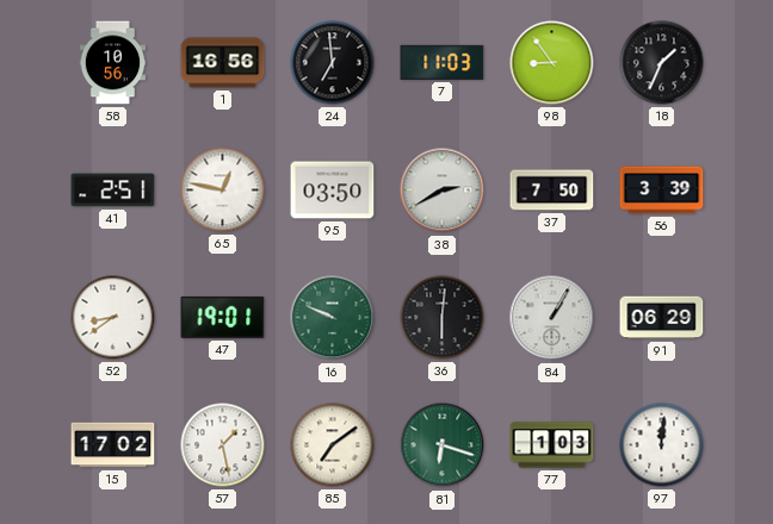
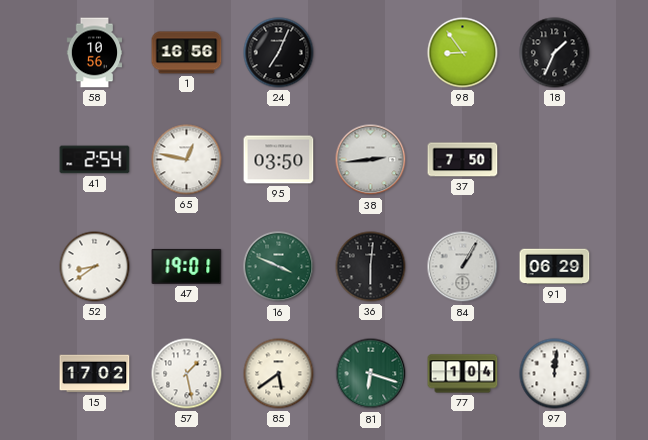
24: 6:59 -> 7:04
7: 11:03 -> none
41: 2:51 -> 2:54
38: 2:40 -> 2:44
56: 3:39 -> none
16: 9:49 -> 3:49
85: 7:09 -> 5:39
77: 1:03 -> 1:04
